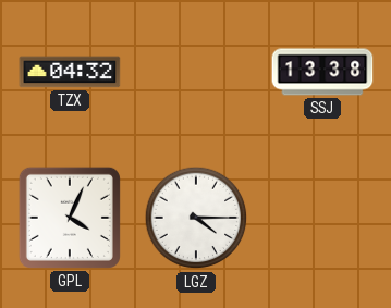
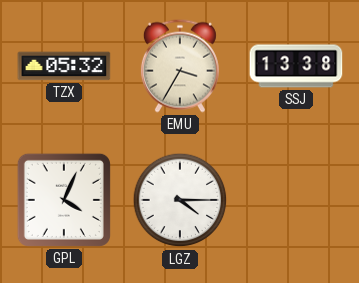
TZX: 04:32 -> 05:32
EMU: none -> 3:35
